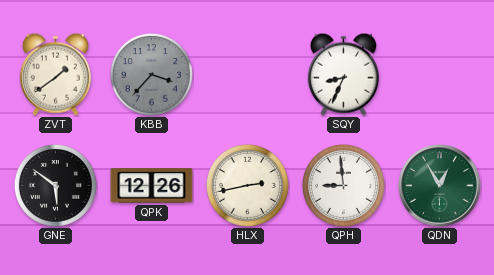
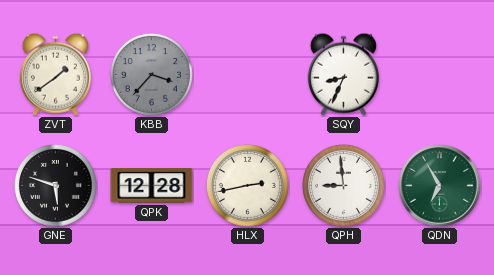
GNE: 5:51 -> 5:48
QPK: 12:26 -> 12:28
QDN: 12:55 -> 6:55
